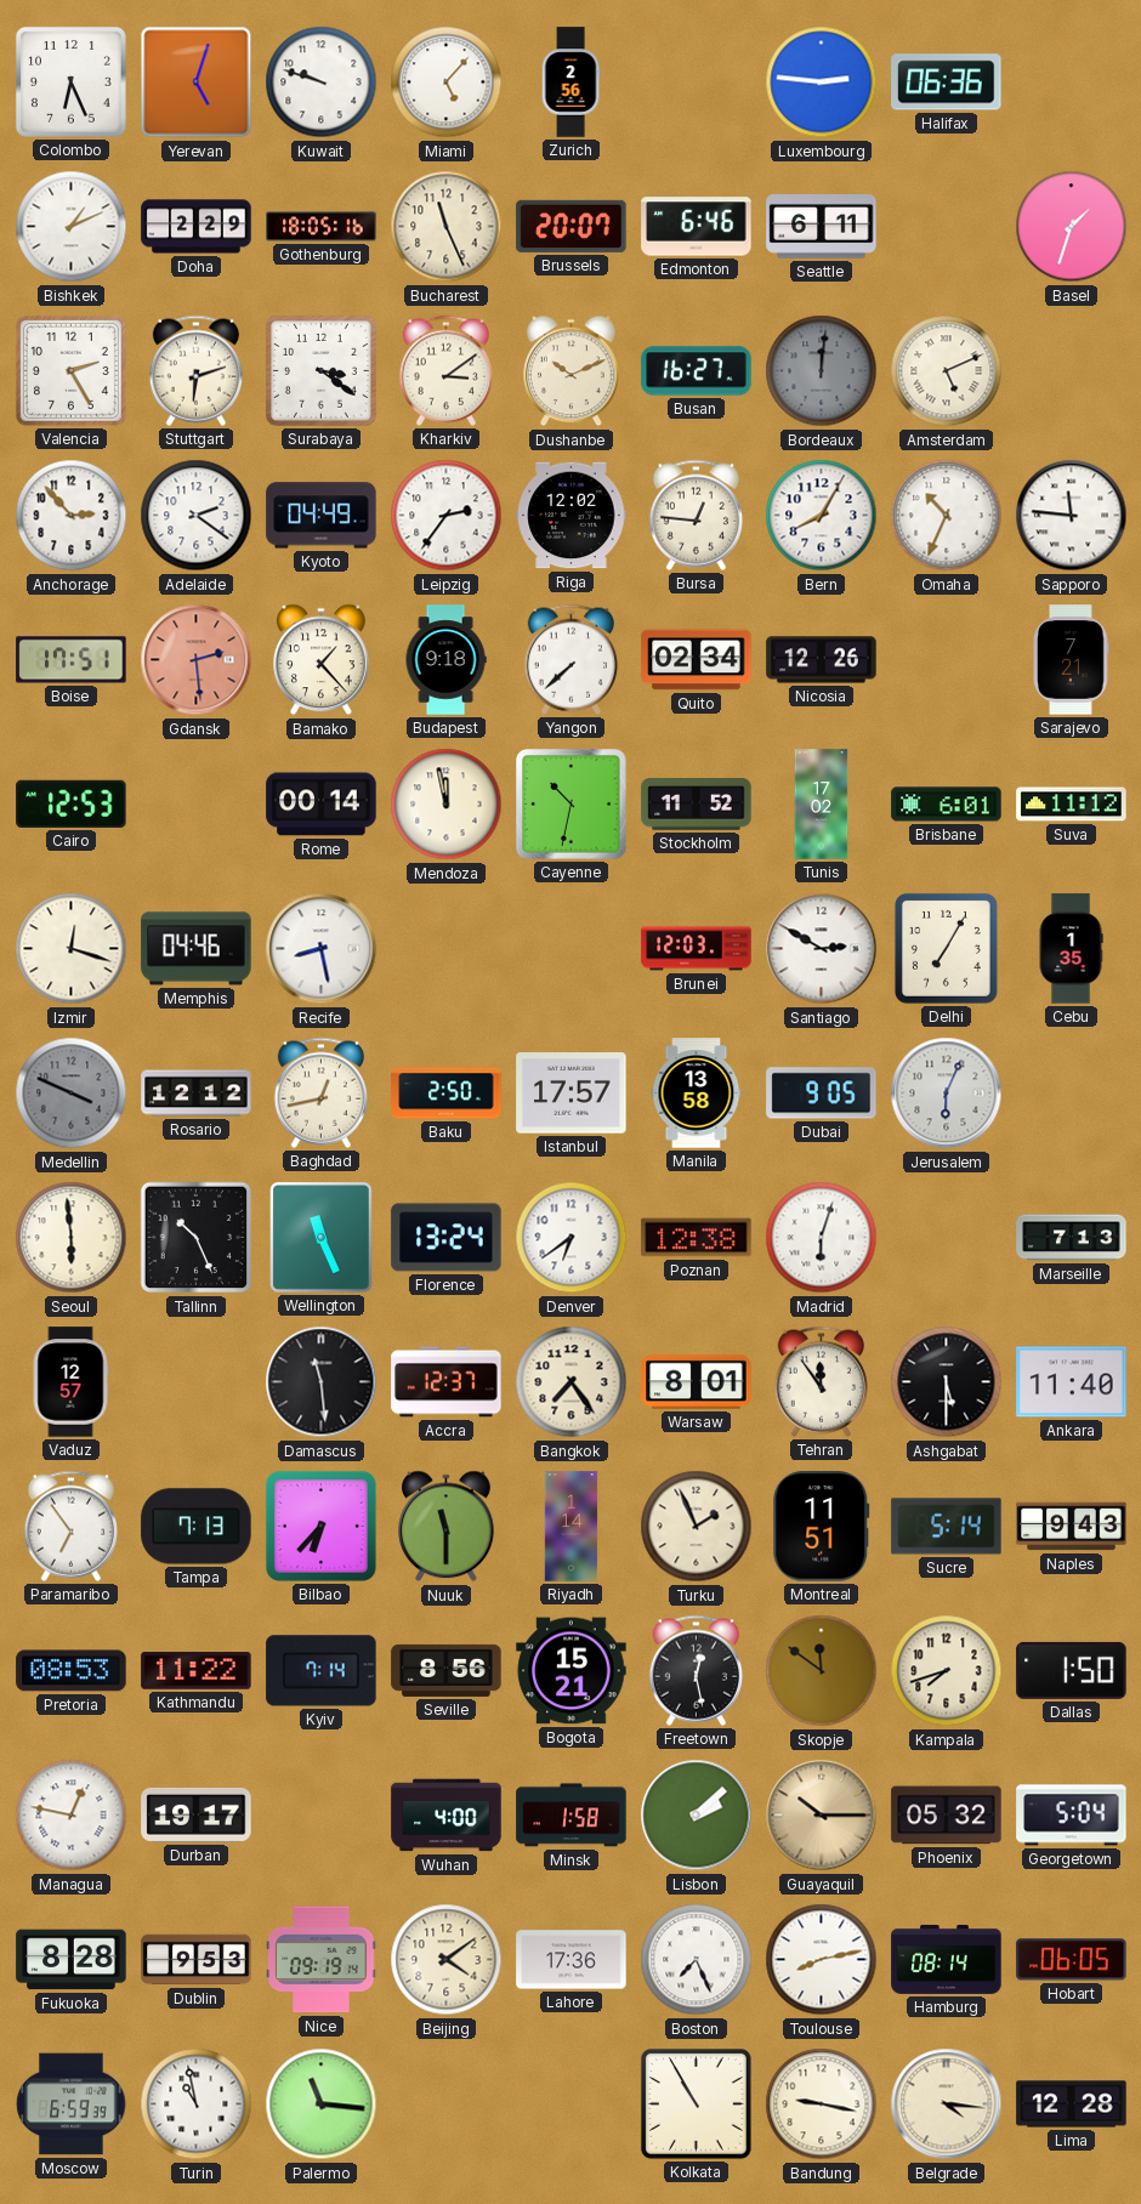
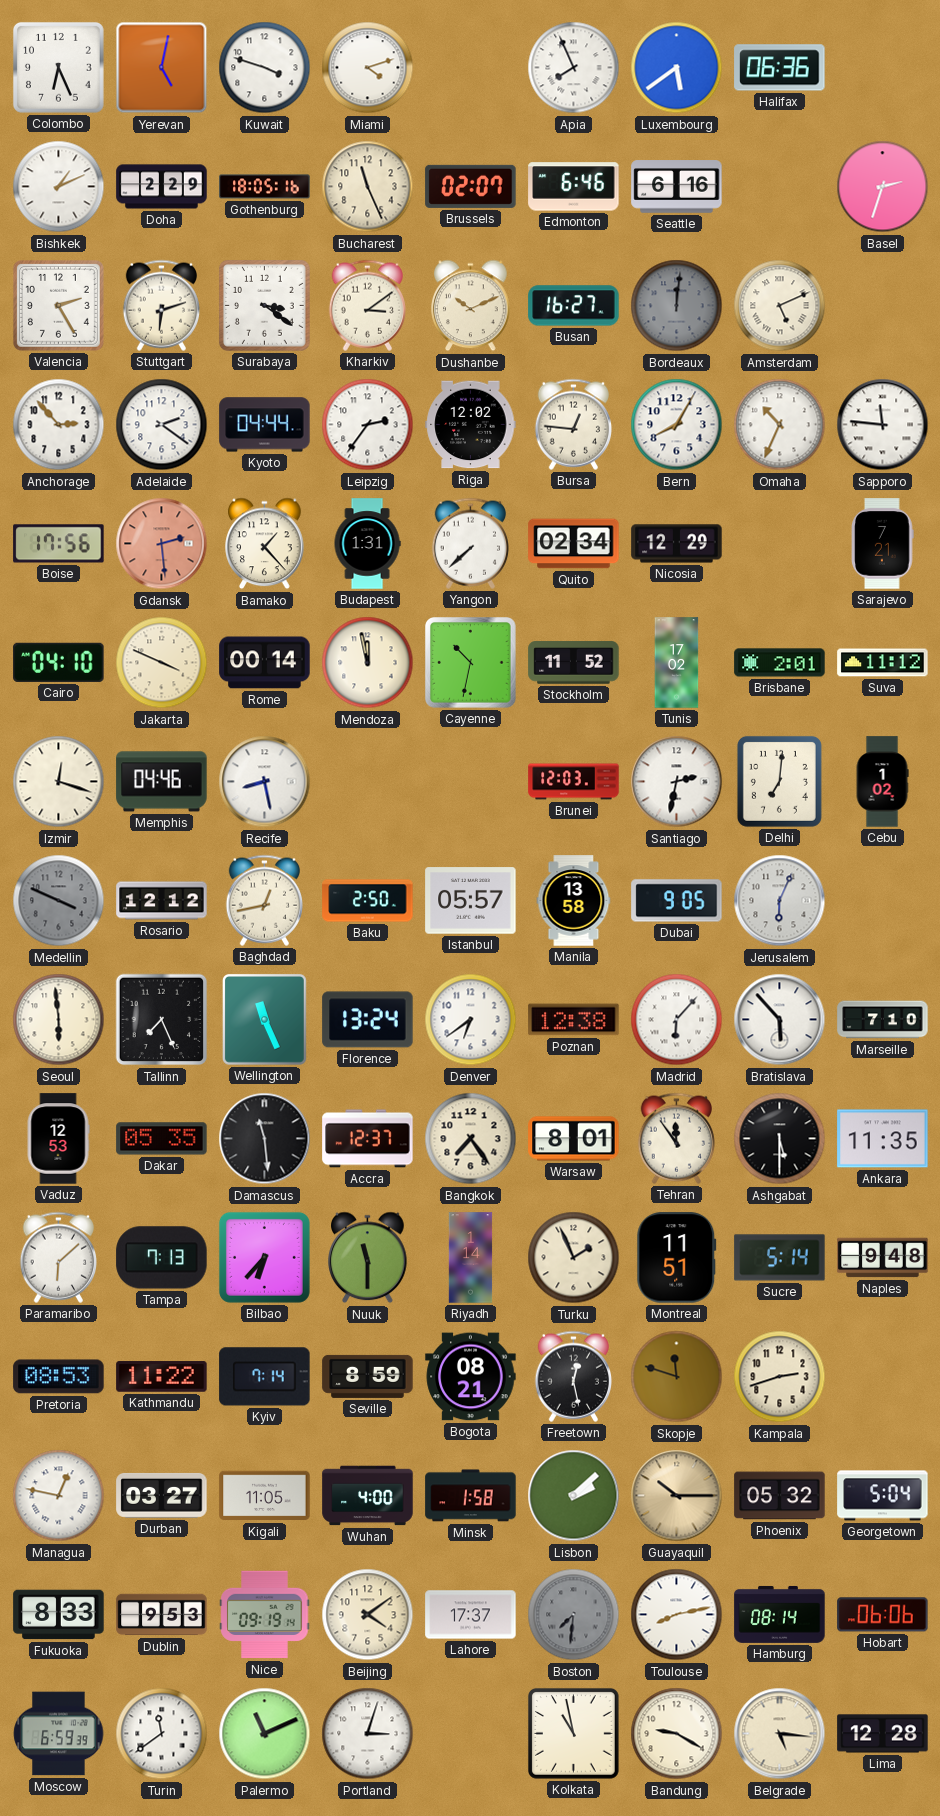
Yerevan: 5:03 -> 5:02
Kuwait: 9:48 -> 3:48
Miami: 5:07 -> 4:12
Zurich: 2:56 -> none
Apia: none -> 7:56
Luxembourg: 2:46 -> 5:39
Brussels: 20:07 -> 02:07
Seattle: 6:11 -> 6:16
Basel: 1:33 -> 2:33
Kyoto: 04:49 -> 04:44
Boise: 17:51 -> 17:56
Budapest: 9:18 -> 1:31
Nicosia: 12:26 -> 12:29
Cairo: 12:53 -> 04:10
Jakarta: none -> 3:49
Brisbane: 6:01 -> 2:01
Santiago: 2:50 -> 2:32
Delhi: 7:05 -> 7:01
Cebu: 1:35 -> 1:02
Istanbul: 17:57 -> 05:57
Tallinn: 10:26 -> 7:26
Madrid: 6:03 -> 6:07
Bratislava: none -> 5:53
Marseille: 7:13 -> 7:10
Vaduz: 12:57 -> 12:53
Dakar: none -> 05:35
Ankara: 11:40 -> 11:35
Paramaribo: 6:54 -> 6:08
Naples: 9:43 -> 9:48
Seville: 8:56 -> 8:59
Bogota: 15:21 -> 08:21
Skopje: 11:51 -> 11:48
Kampala: 7:42 -> 2:42
Dallas: 1:50 -> none
Durban: 19:17 -> 03:27
Kigali: none -> 11:05
Fukuoka: 8:28 -> 8:33
Lahore: 17:36 -> 17:37
Boston: 7:26 -> 7:31
Boston dial: white -> grey
Hobart: 06:05 -> 06:06
Turin: 10:58 -> 11:39
Palermo: 11:16 -> 11:11
Portland: none -> 3:03
Kolkata: 10:55 -> 10:58
Bandung: 9:17 -> 9:20
Belgrade: 4:16 -> 5:16
